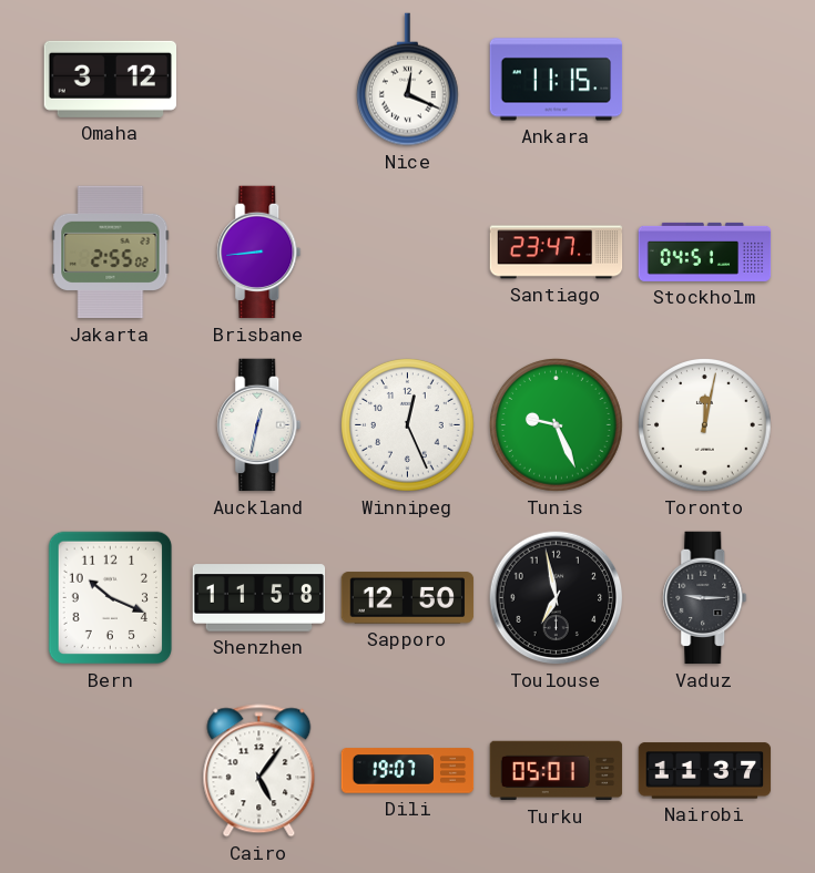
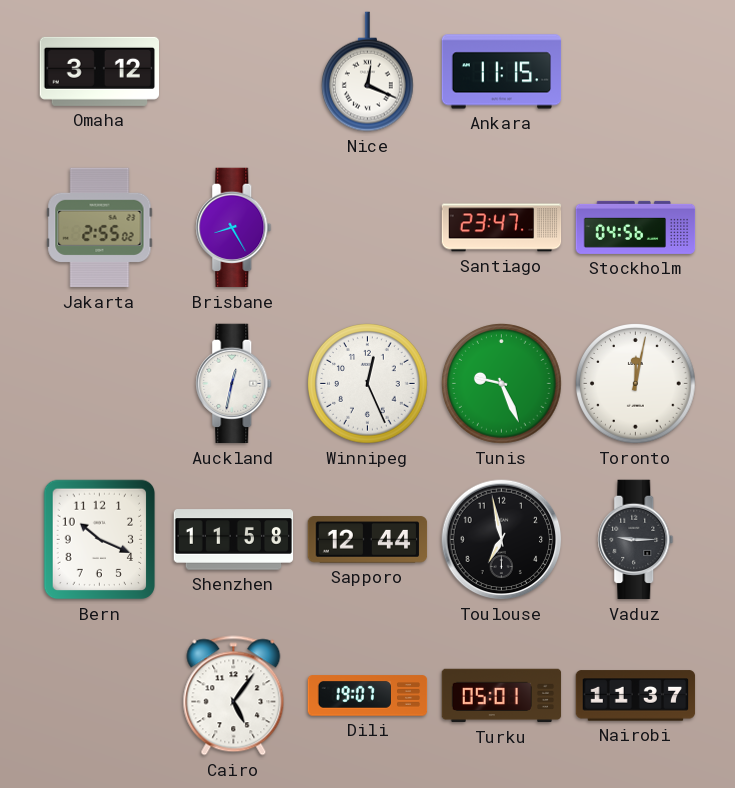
Brisbane: 8:44 -> 8:25
Stockholm: 04:51 -> 04:56
Sapporo: 12:50 -> 12:44
